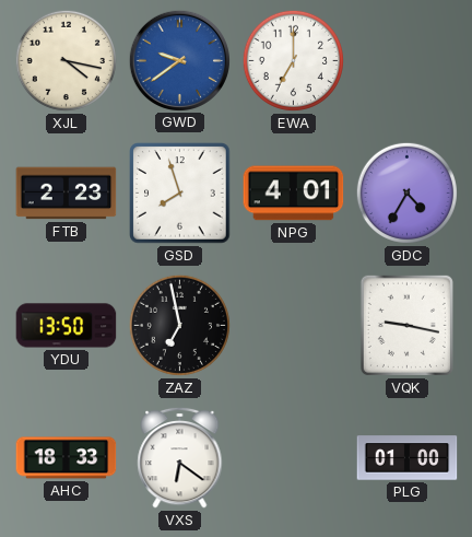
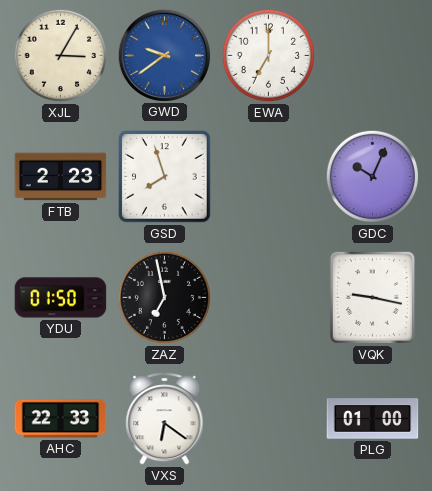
XJL: 4:17 -> 3:05
NPG: 4:01 -> none
GDC: 4:35 -> 10:04
YDU: 13:50 -> 01:50
AHC: 18:33 -> 22:33
